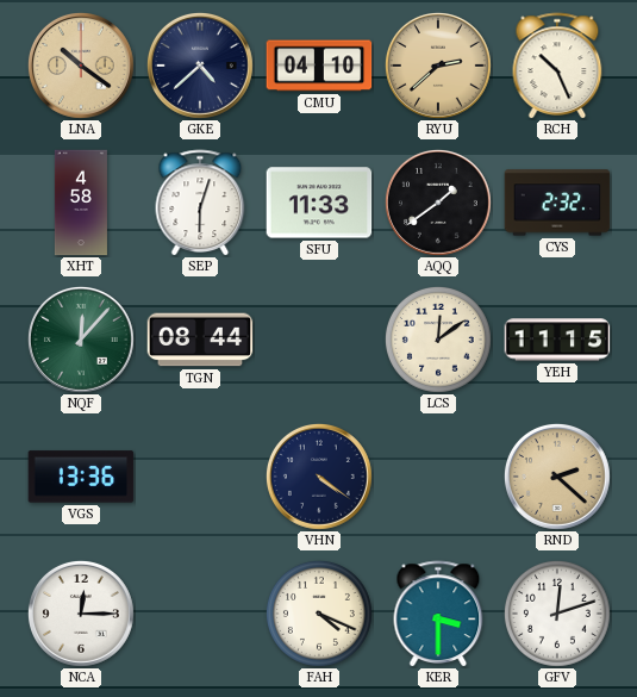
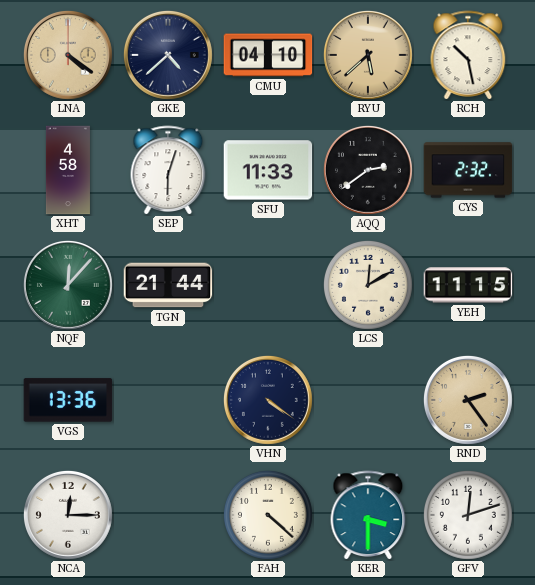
LNA: 10:21 -> 4:21
RYU: 2:38 -> 5:38
RCH: 10:26 -> 10:28
AQQ: 1:39 -> 2:39
TGN: 08:44 -> 21:44
LCS: 12:09 -> 12:10
RND: 2:22 -> 2:24
FAH: 4:19 -> 4:22
